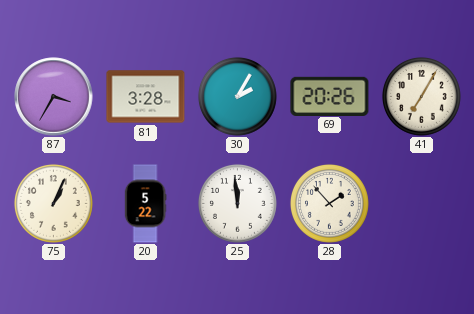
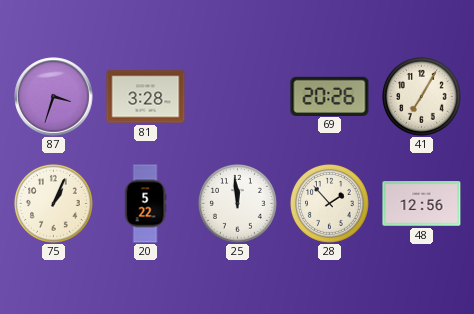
87: 3:35 -> 3:33
30: 2:05 -> none
48: none -> 12:56
